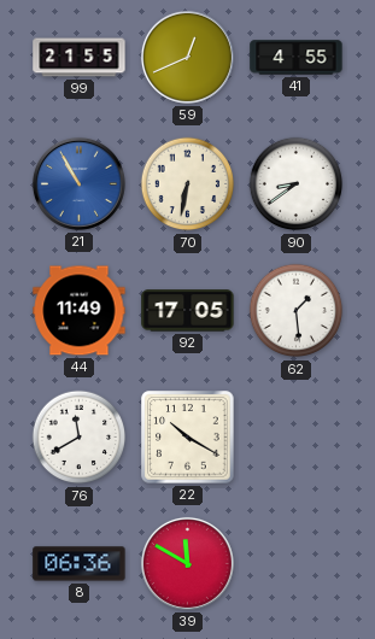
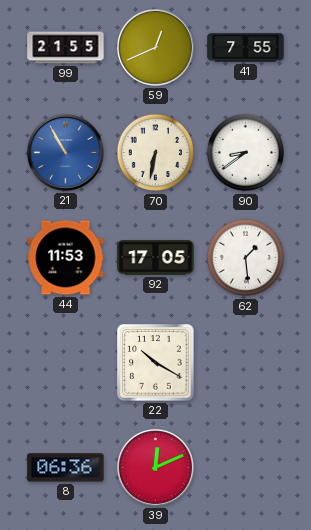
41: 4:55 -> 7:55
44: 11:49 -> 11:53
76: 11:40 -> none
39: 11:50 -> 12:11
